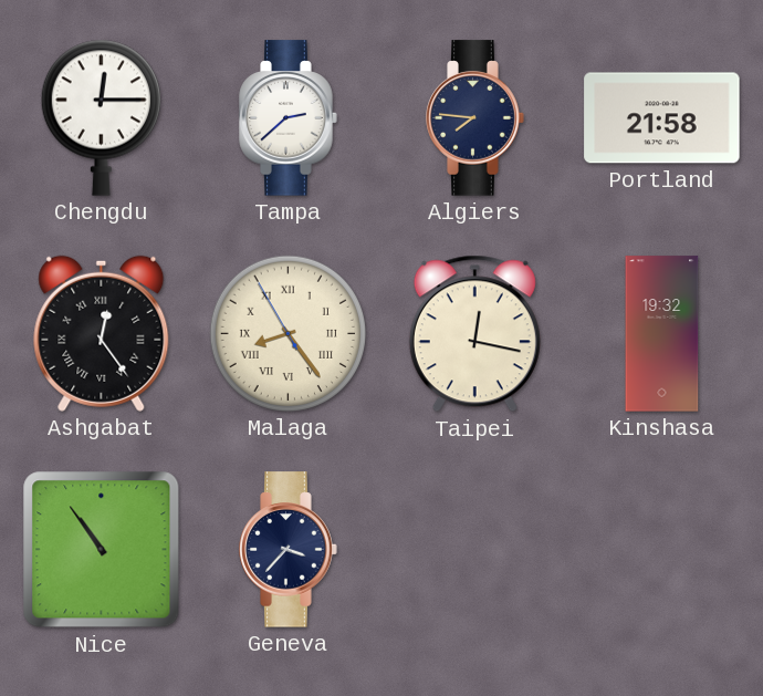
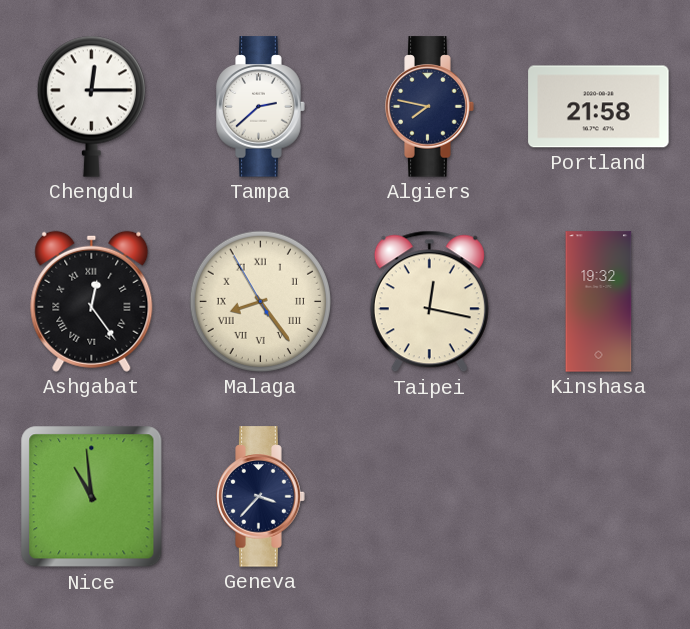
Algiers: 7:46 -> 7:47
Nice: 10:54 -> 10:59
